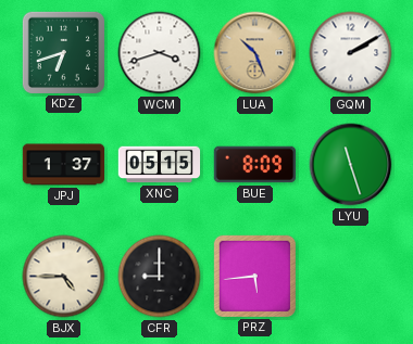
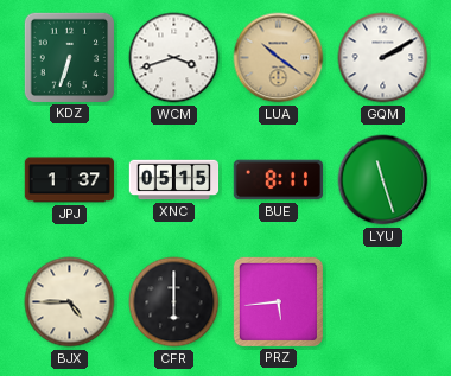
KDZ: 6:42 -> 6:33
LUA: 10:26 -> 10:21
BUE: 8:09 -> 8:11
CFR: 9:00 -> 6:00
